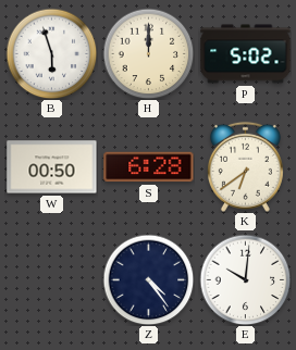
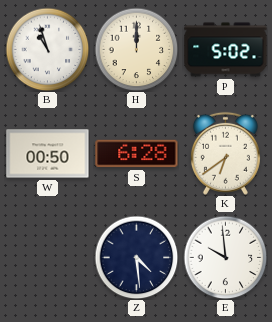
B: 5:57 -> 10:57
Z: 4:24 -> 4:29
E: 10:01 -> 9:59
